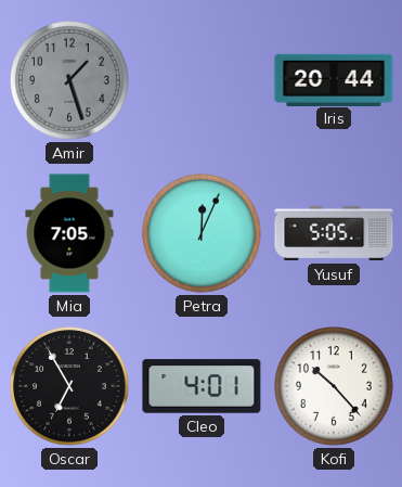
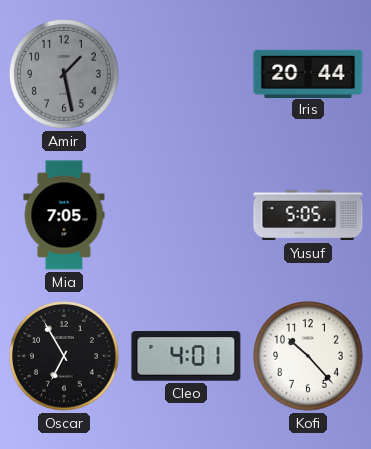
Amir: 1:27 -> 1:28
Petra: 12:04 -> none
